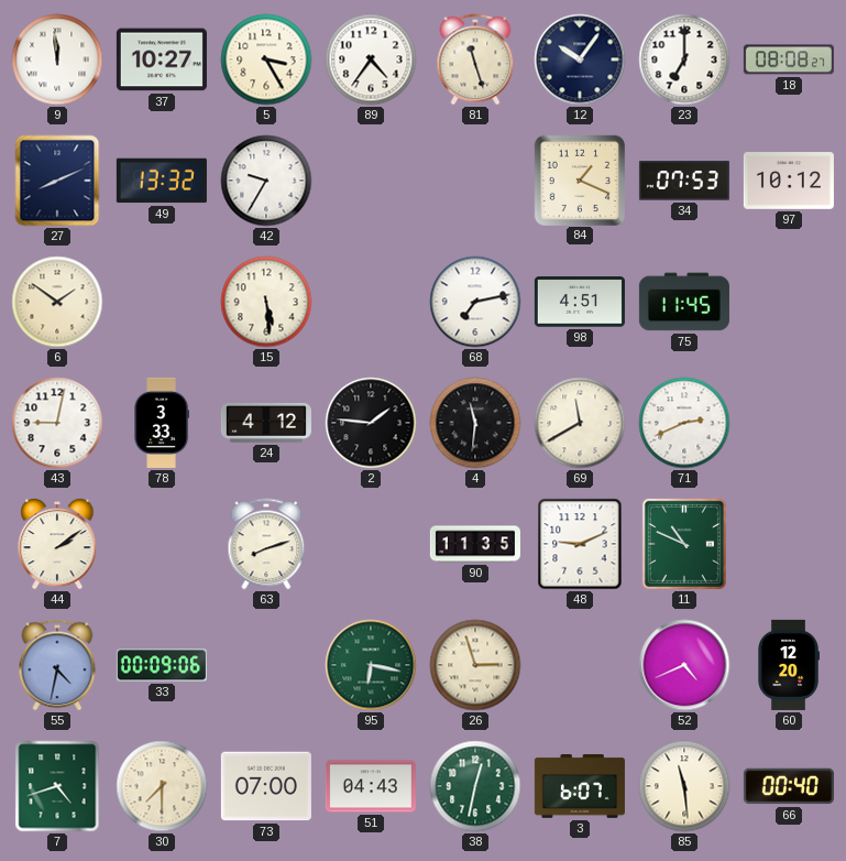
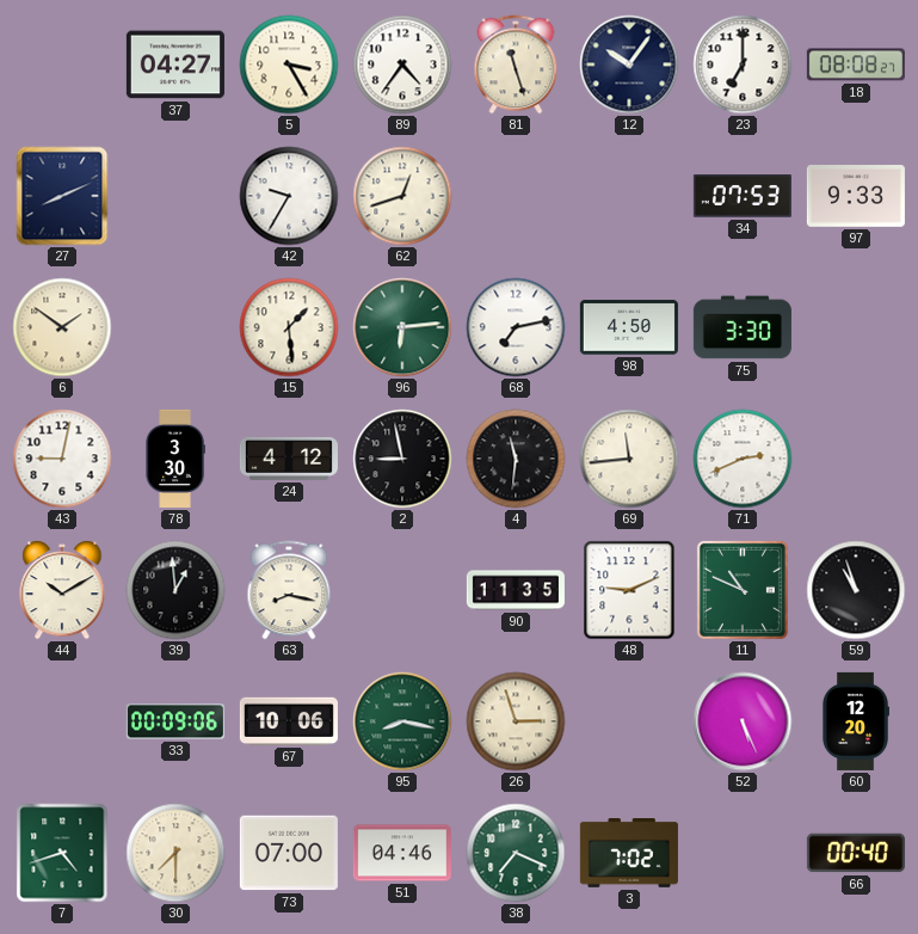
9: 11:59 -> none
37: 10:27 -> 04:27
49: 13:32 -> none
62: none -> 12:42
84: 1:19 -> none
97: 10:12 -> 9:33
15: 5:29 -> 1:29
96: none -> 6:14
98: 4:51 -> 4:50
75: 11:45 -> 3:30
78: 3:33 -> 3:30
2: 1:46 -> 8:58
69: 11:40 -> 11:44
44: 2:09 -> 10:10
39: none -> 12:59
63: 8:12 -> 8:17
59: none -> 10:57
55: 4:32 -> none
67: none -> 10:06
95: 6:17 -> 8:17
52: 4:41 -> 5:26
51: 04:43 -> 04:46
38: 12:32 -> 7:19
3: 6:07 -> 7:02
85: 11:29 -> none
